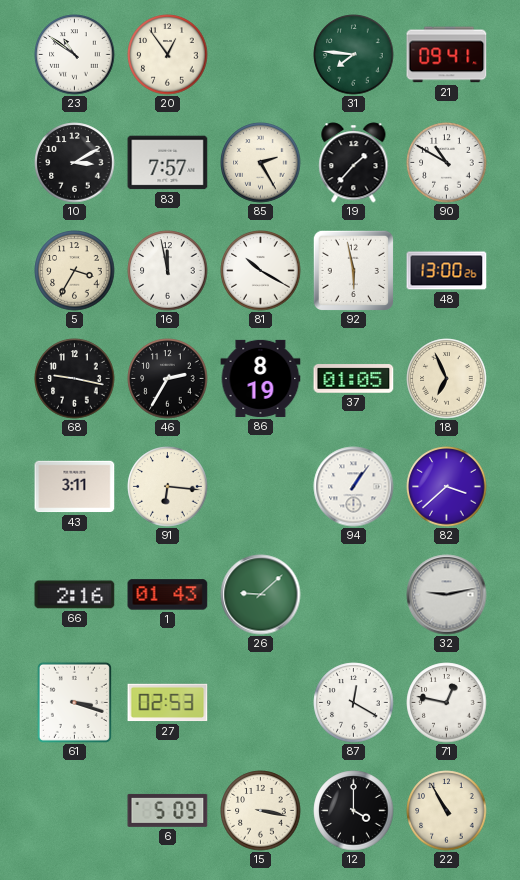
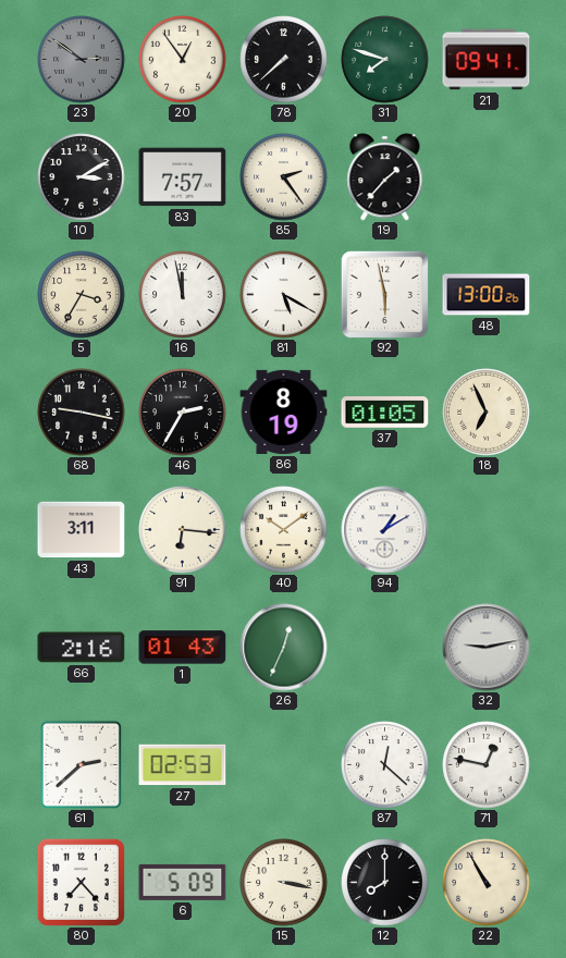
23: 10:51 -> 2:51
23 dial: white -> grey
78: none -> 7:38
31: 7:46 -> 7:48
85: 2:25 -> 2:24
90: 10:50 -> none
81: 10:20 -> 5:20
40: none -> 10:09
94: 1:06 -> 1:10
82: 3:38 -> none
26: 9:08 -> 12:34
61: 3:18 -> 2:38
87: 12:20 -> 12:22
80: none -> 7:23
12: 4:00 -> 8:00
